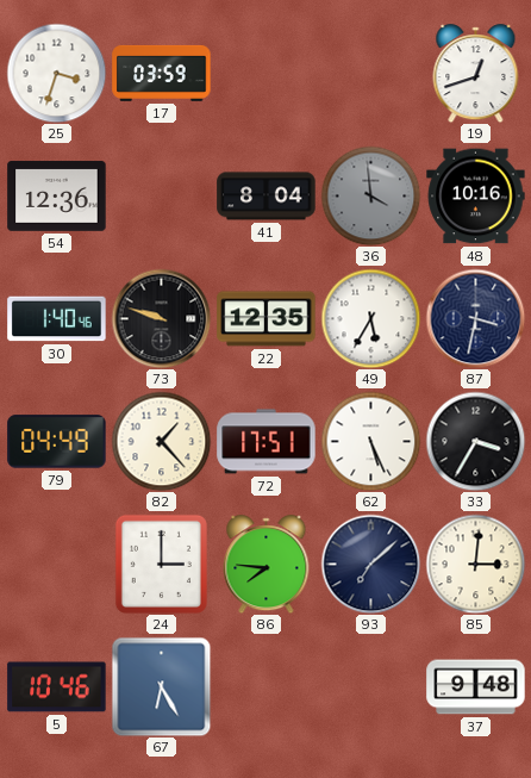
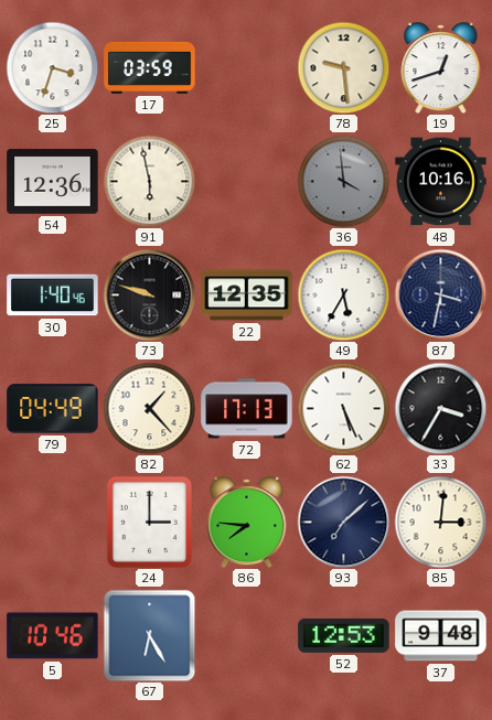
78: none -> 9:29
91: none -> 5:58
41: 8:04 -> none
72: 17:51 -> 17:13
52: none -> 12:53
